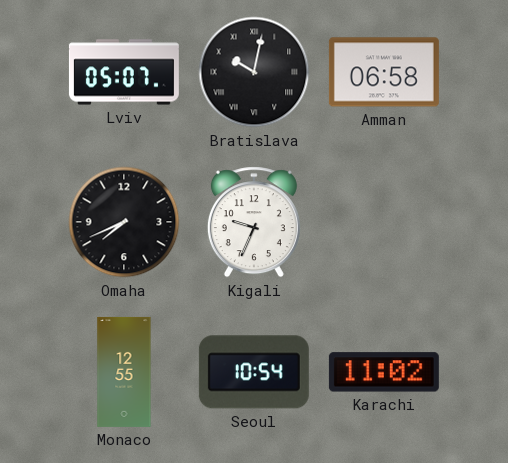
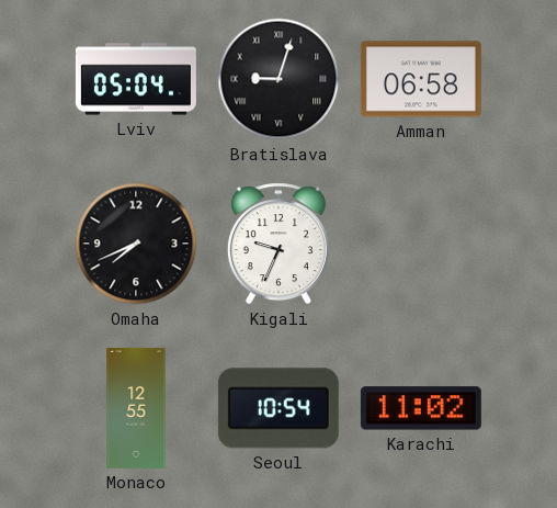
Lviv: 05:07 -> 05:04
Bratislava: 10:02 -> 9:03
